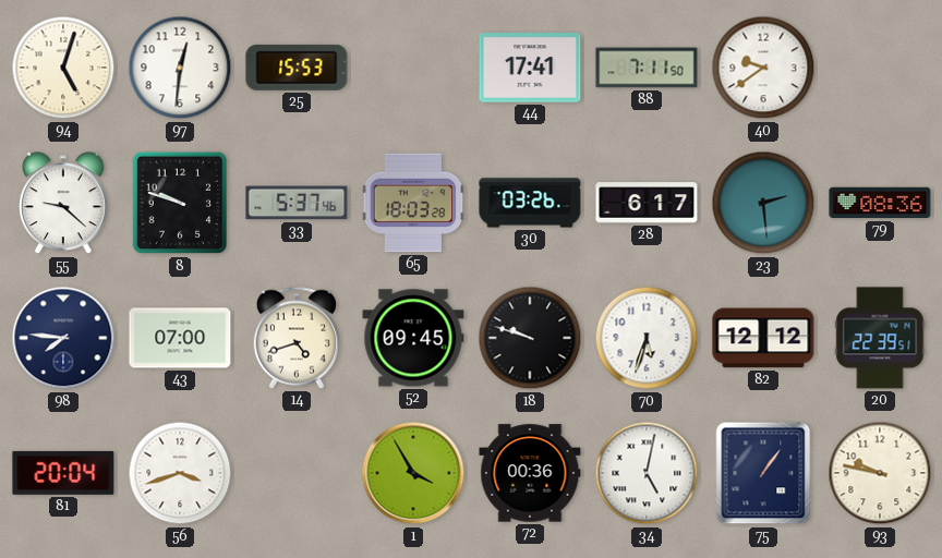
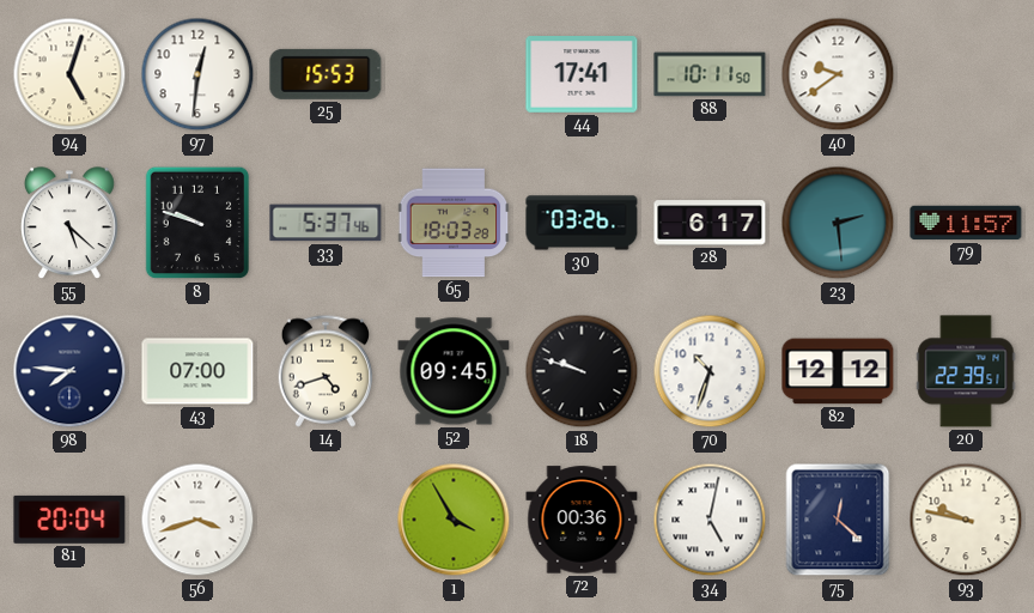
88: 7:11 -> 10:11
55: 9:22 -> 5:22
79: 08:36 -> 11:57
70: 5:33 -> 10:33
75: 1:06 -> 12:22
